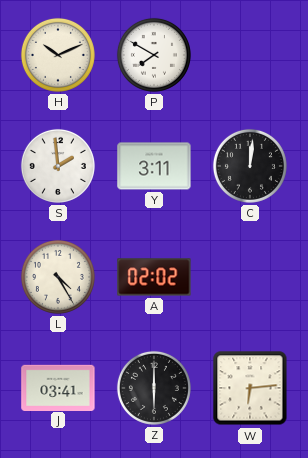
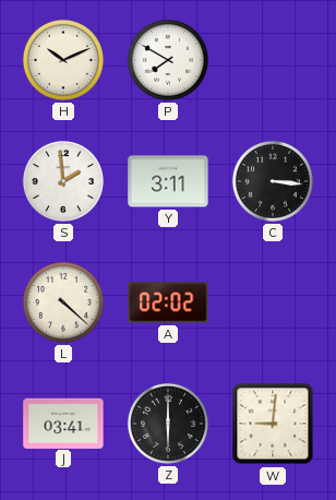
C: 12:01 -> 3:16
L: 4:25 -> 4:22
W: 6:14 -> 9:01
